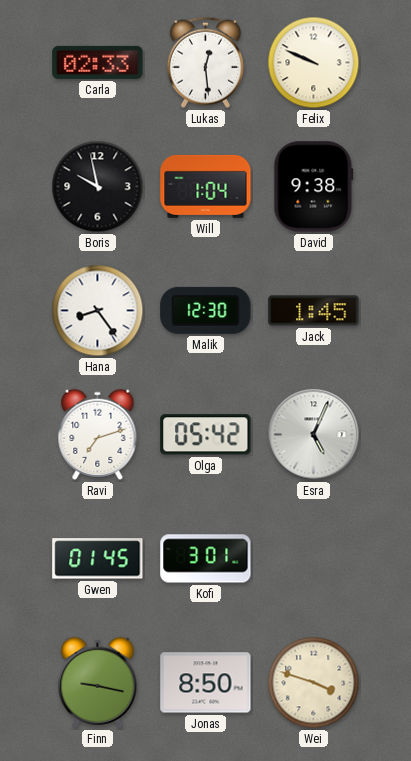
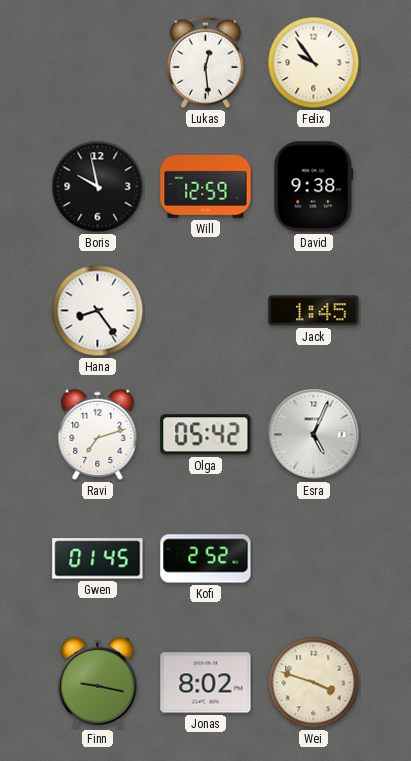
Carla: 02:33 -> none
Felix: 9:49 -> 9:54
Will: 1:04 -> 12:59
Malik: 12:30 -> none
Kofi: 3:01 -> 2:52
Jonas: 8:50 -> 8:02
